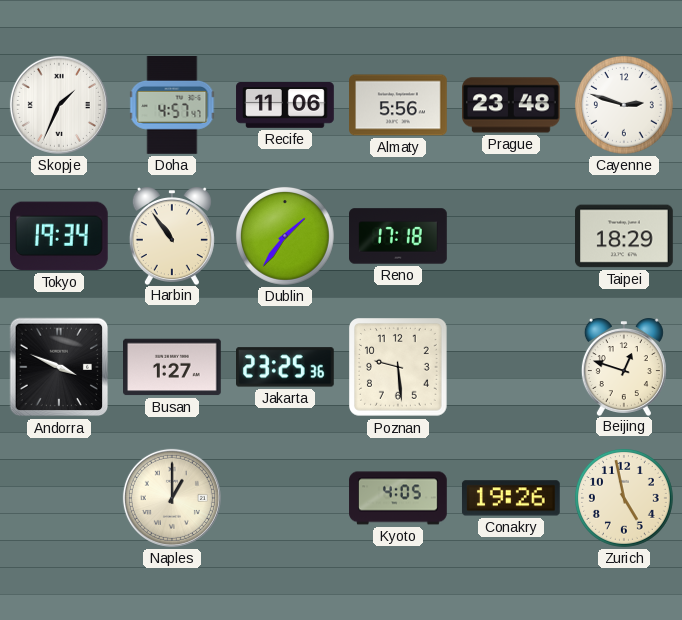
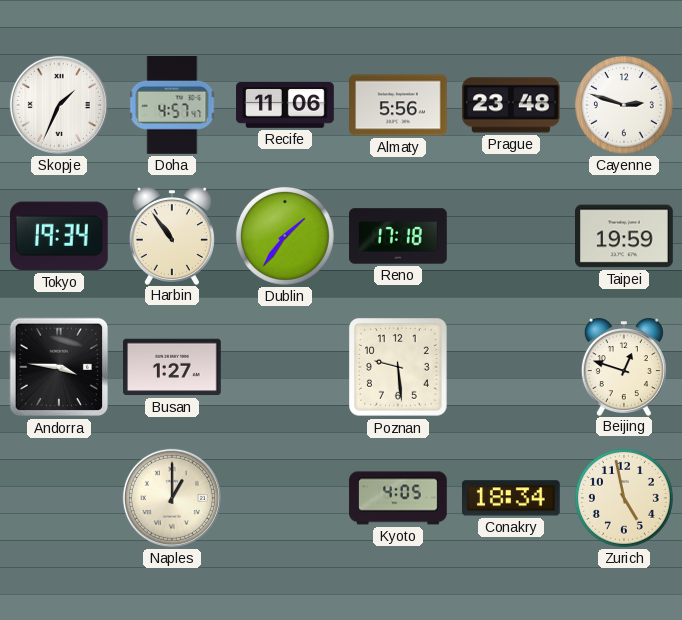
Taipei: 18:29 -> 19:59
Andorra: 3:49 -> 3:46
Jakarta: 23:25 -> none
Conakry: 19:26 -> 18:34
